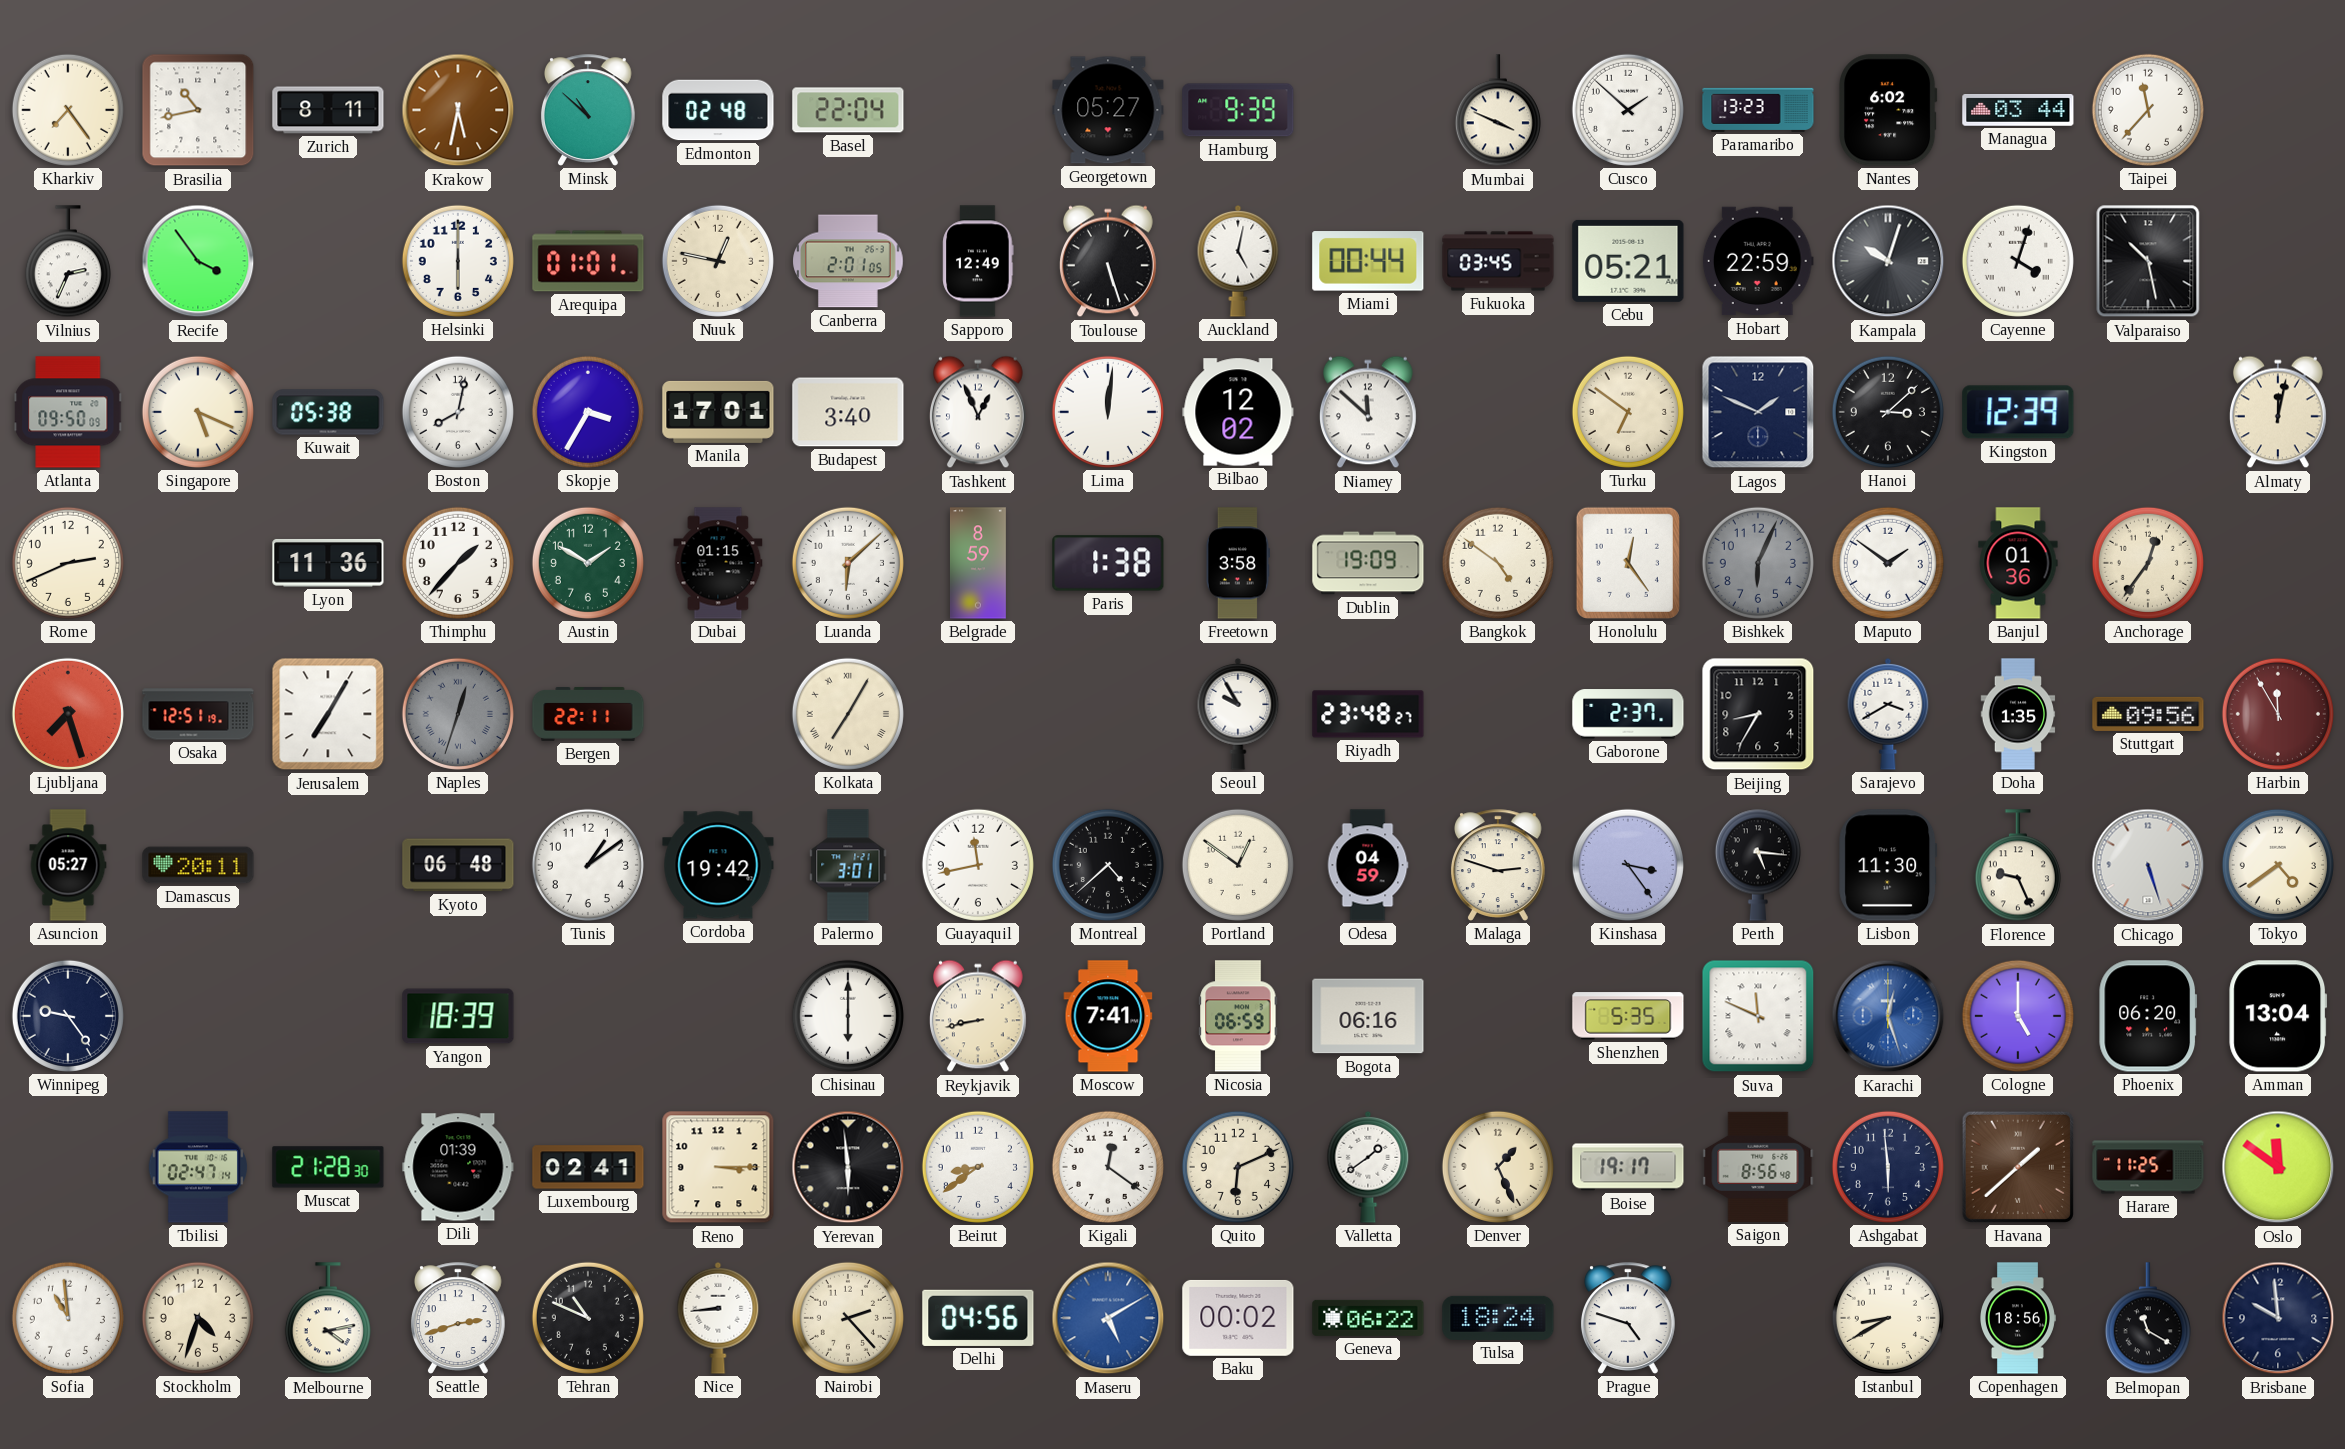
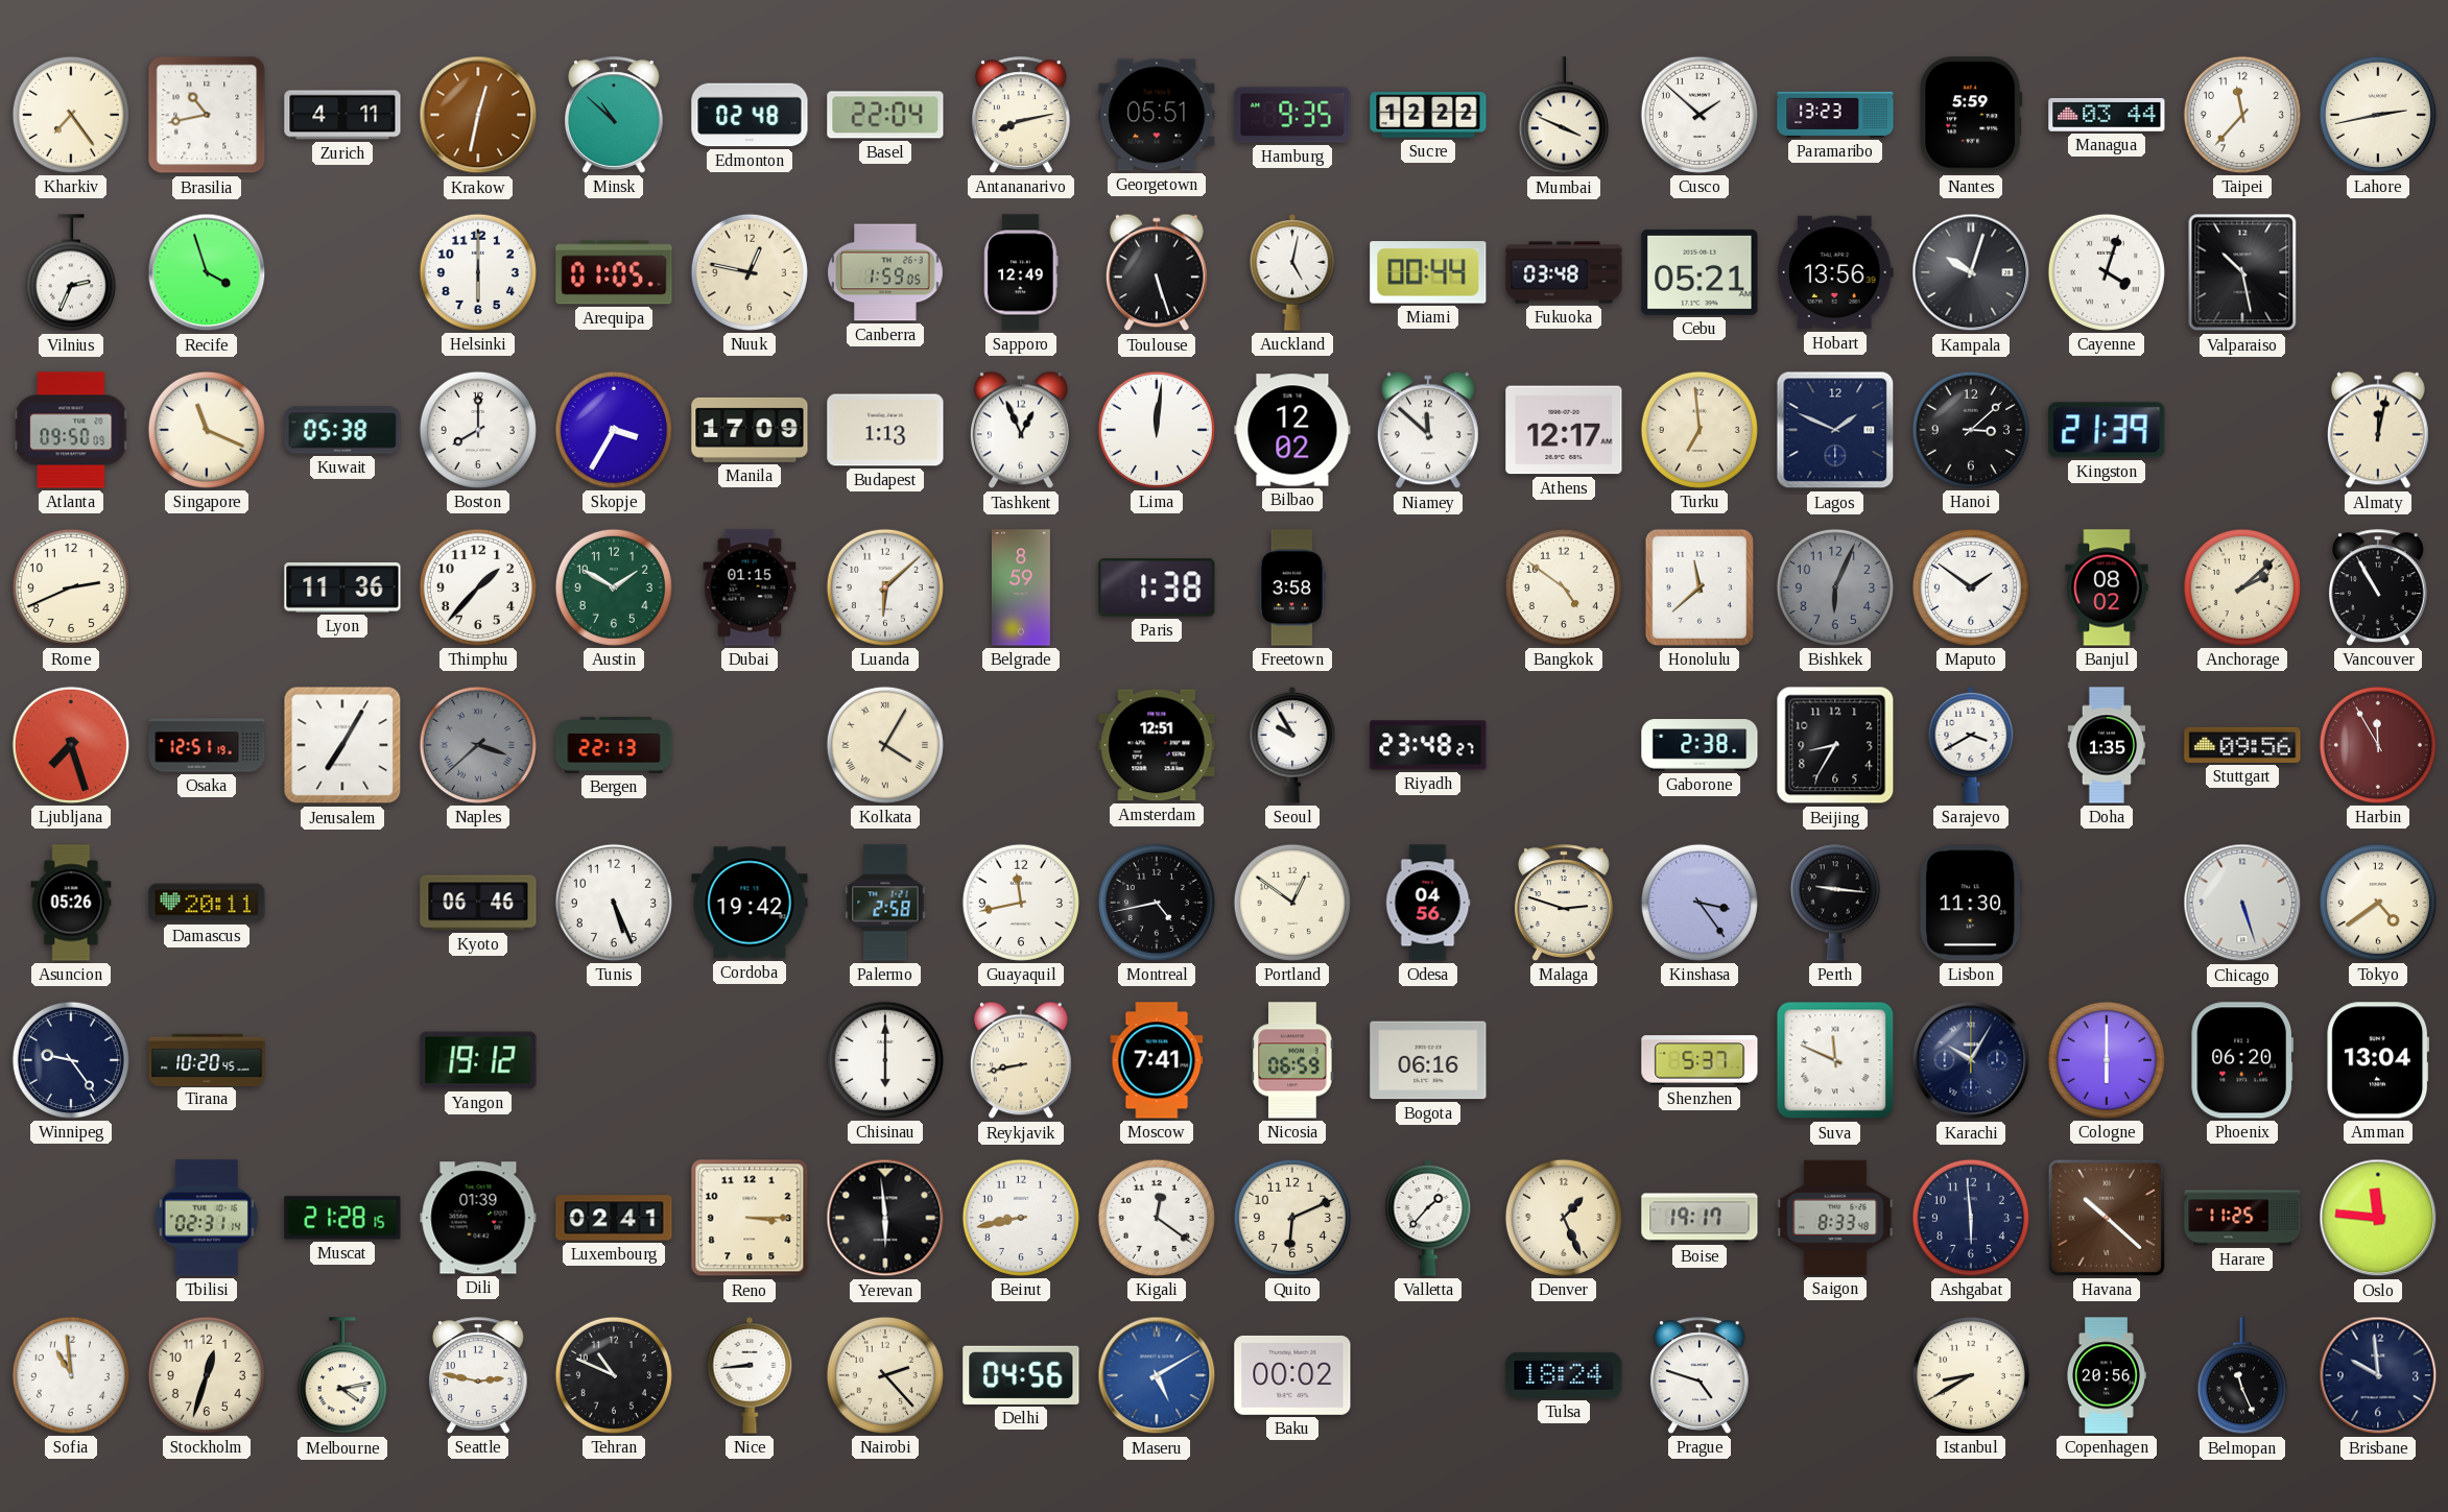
Zurich: 8:11 -> 4:11
Krakow: 5:32 -> 12:32
Antananarivo: none -> 8:13
Georgetown: 05:27 -> 05:51
Hamburg: 9:39 -> 9:35
Sucre: none -> 12:22
Nantes: 6:02 -> 5:59
Lahore: none -> 2:43
Recife: 3:54 -> 3:57
Arequipa: 01:01 -> 01:05
Canberra: 2:01 -> 1:59
Fukuoka: 03:45 -> 03:48
Hobart: 22:59 -> 13:56
Singapore: 5:19 -> 11:19
Boston: 8:02 -> 8:00
Manila: 17:01 -> 17:09
Budapest: 3:40 -> 1:13
Athens: none -> 12:17
Turku: 6:51 -> 6:59
Kingston: 12:39 -> 21:39
Dublin: 19:09 -> none
Honolulu: 12:24 -> 11:38
Banjul: 01:36 -> 08:02
Anchorage: 12:36 -> 2:08
Vancouver: none -> 10:55
Naples: 12:33 -> 3:38
Bergen: 22:11 -> 22:13
Kolkata: 7:05 -> 4:05
Amsterdam: none -> 12:51
Gaborone: 2:37 -> 2:38
Asuncion: 05:27 -> 05:26
Kyoto: 06:48 -> 06:46
Tunis: 1:09 -> 5:26
Palermo: 3:01 -> 2:58
Montreal: 4:38 -> 4:43
Odesa: 04:59 -> 04:56
Perth: 5:16 -> 9:16
Florence: 9:26 -> none
Tirana: none -> 10:20
Yangon: 18:39 -> 19:12
Shenzhen: 5:35 -> 5:37
Karachi: 12:27 -> 10:05
Karachi dial: blue -> navy
Cologne: 5:00 -> 6:00
Tbilisi: 02:47 -> 02:31
Muscat: 21:28:30 -> 21:28:15
Beirut: 8:39 -> 8:43
Valletta: 1:39 -> 1:37
Saigon: 8:56 -> 8:33
Havana: 1:38 -> 10:22
Oslo: 11:51 -> 11:46
Stockholm: 4:33 -> 12:33
Seattle: 2:42 -> 2:47
Geneva: 06:22 -> none
Copenhagen: 18:56 -> 20:56
Belmopan: 11:20 -> 11:26
